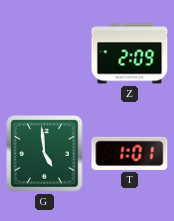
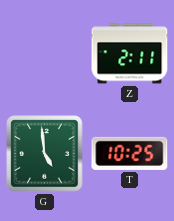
Z: 2:09 -> 2:11
T: 1:01 -> 10:25
